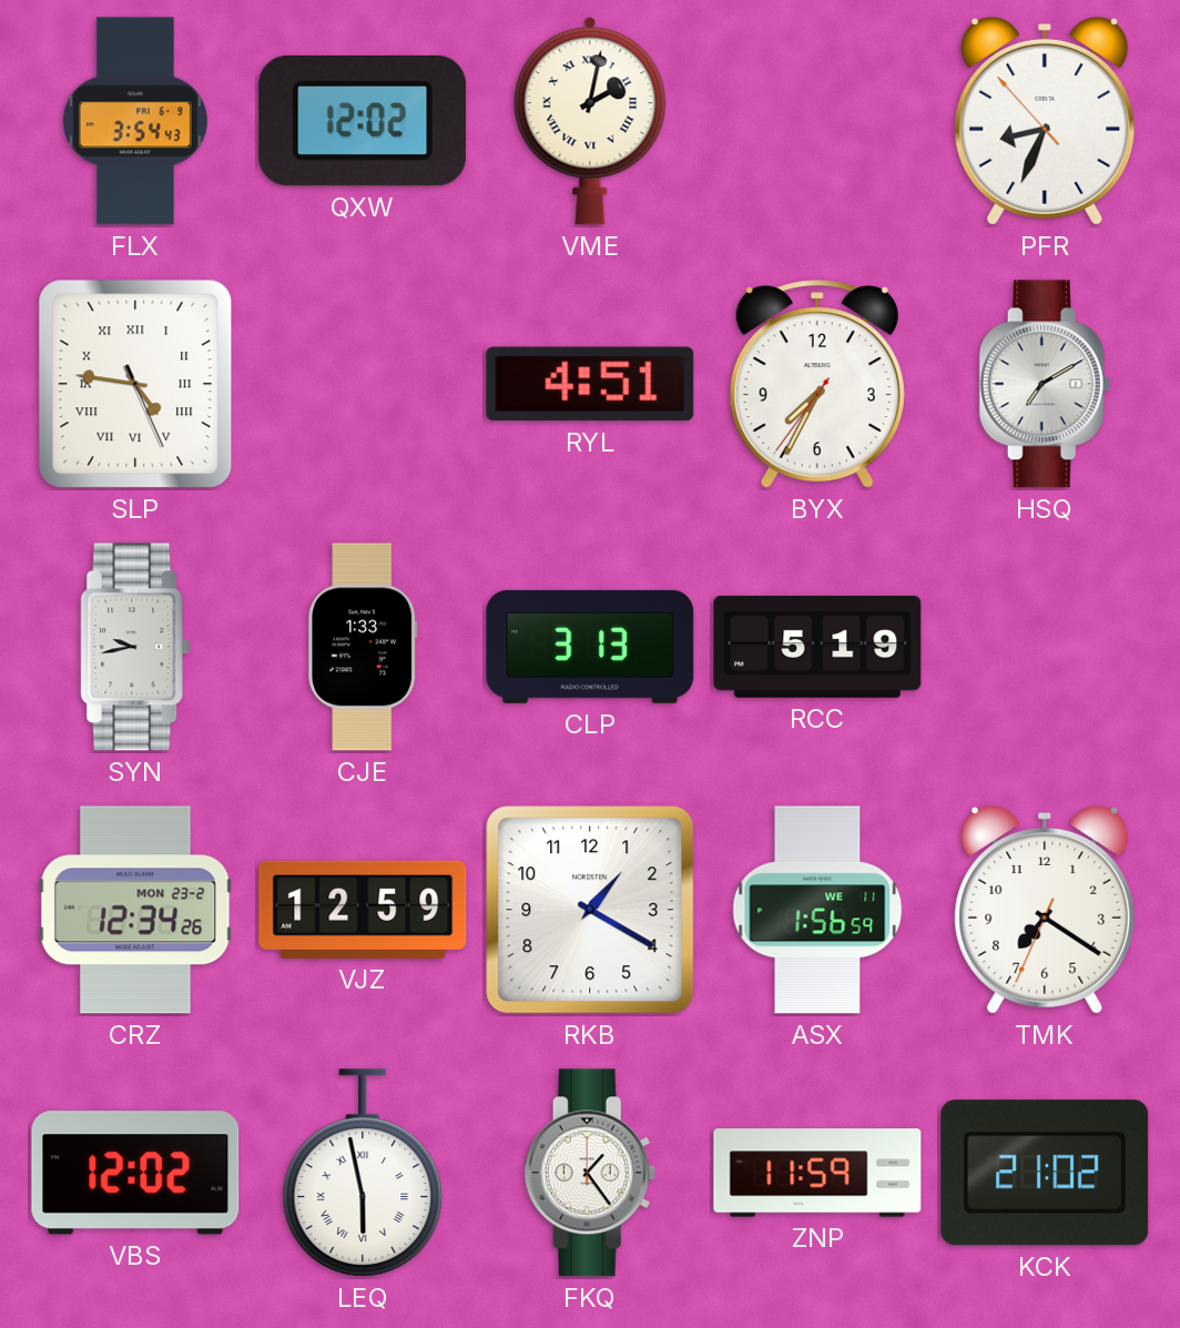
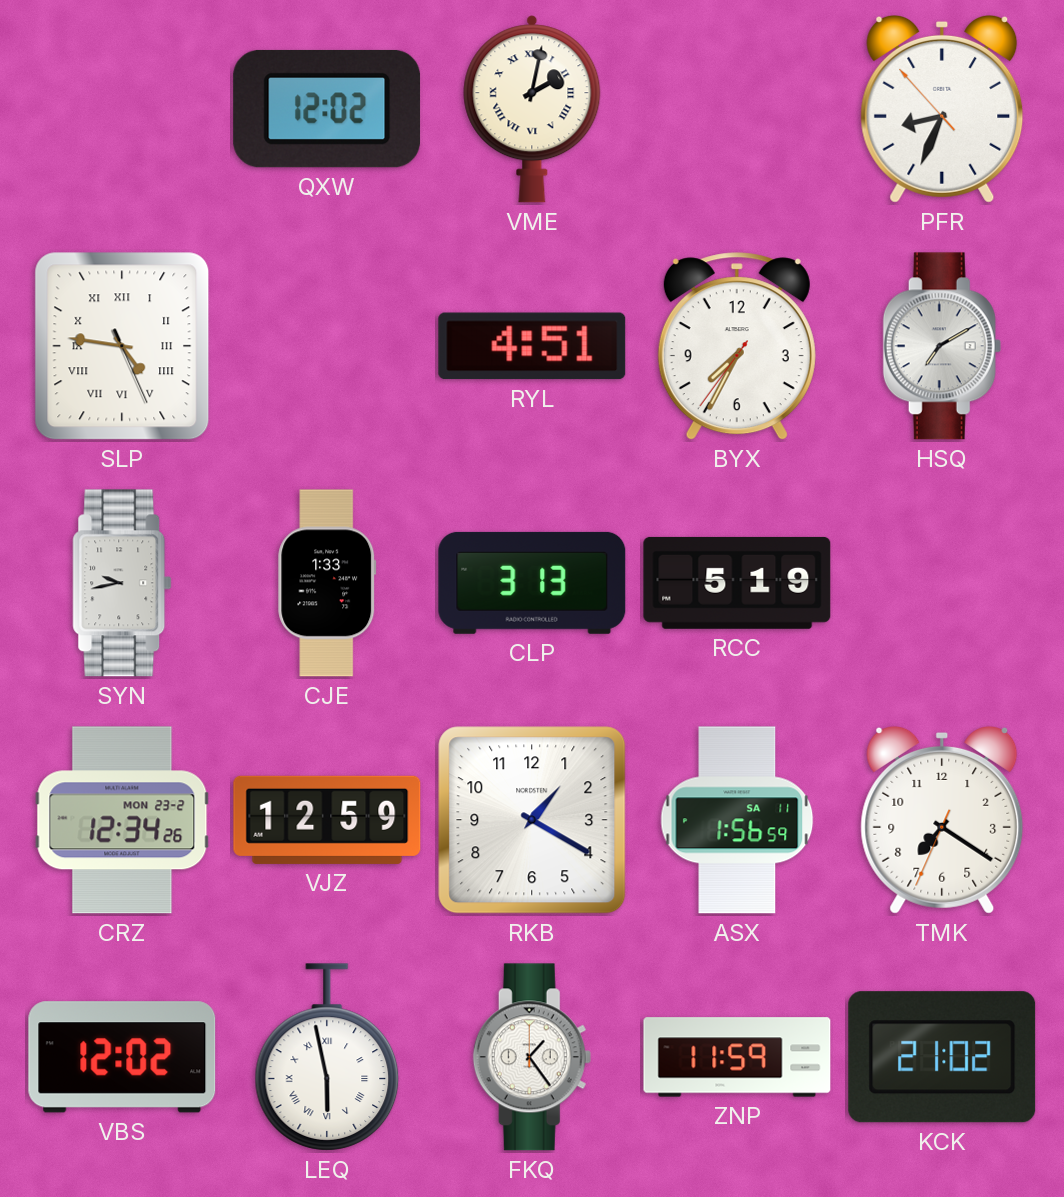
FLX: 3:54 -> none
ASX date: WE 11 -> SA 11
